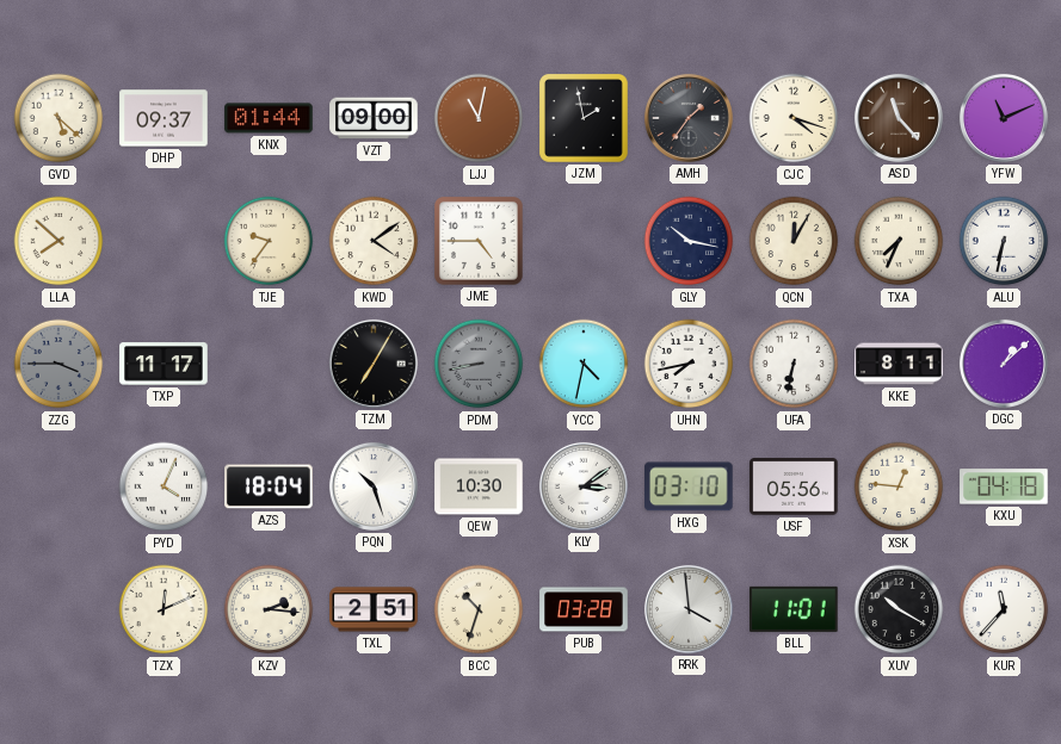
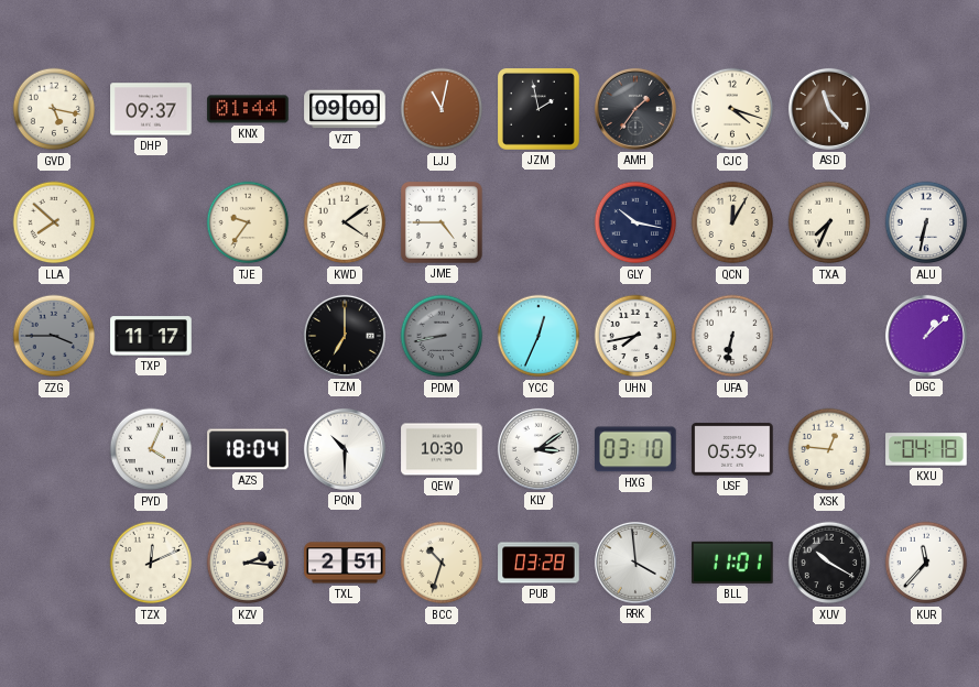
GVD: 5:22 -> 5:17
YFW: 11:11 -> none
TZM: 7:05 -> 7:00
YCC: 4:32 -> 12:34
KKE: 8:11 -> none
PQN: 10:27 -> 10:30
USF: 05:56 -> 05:59
